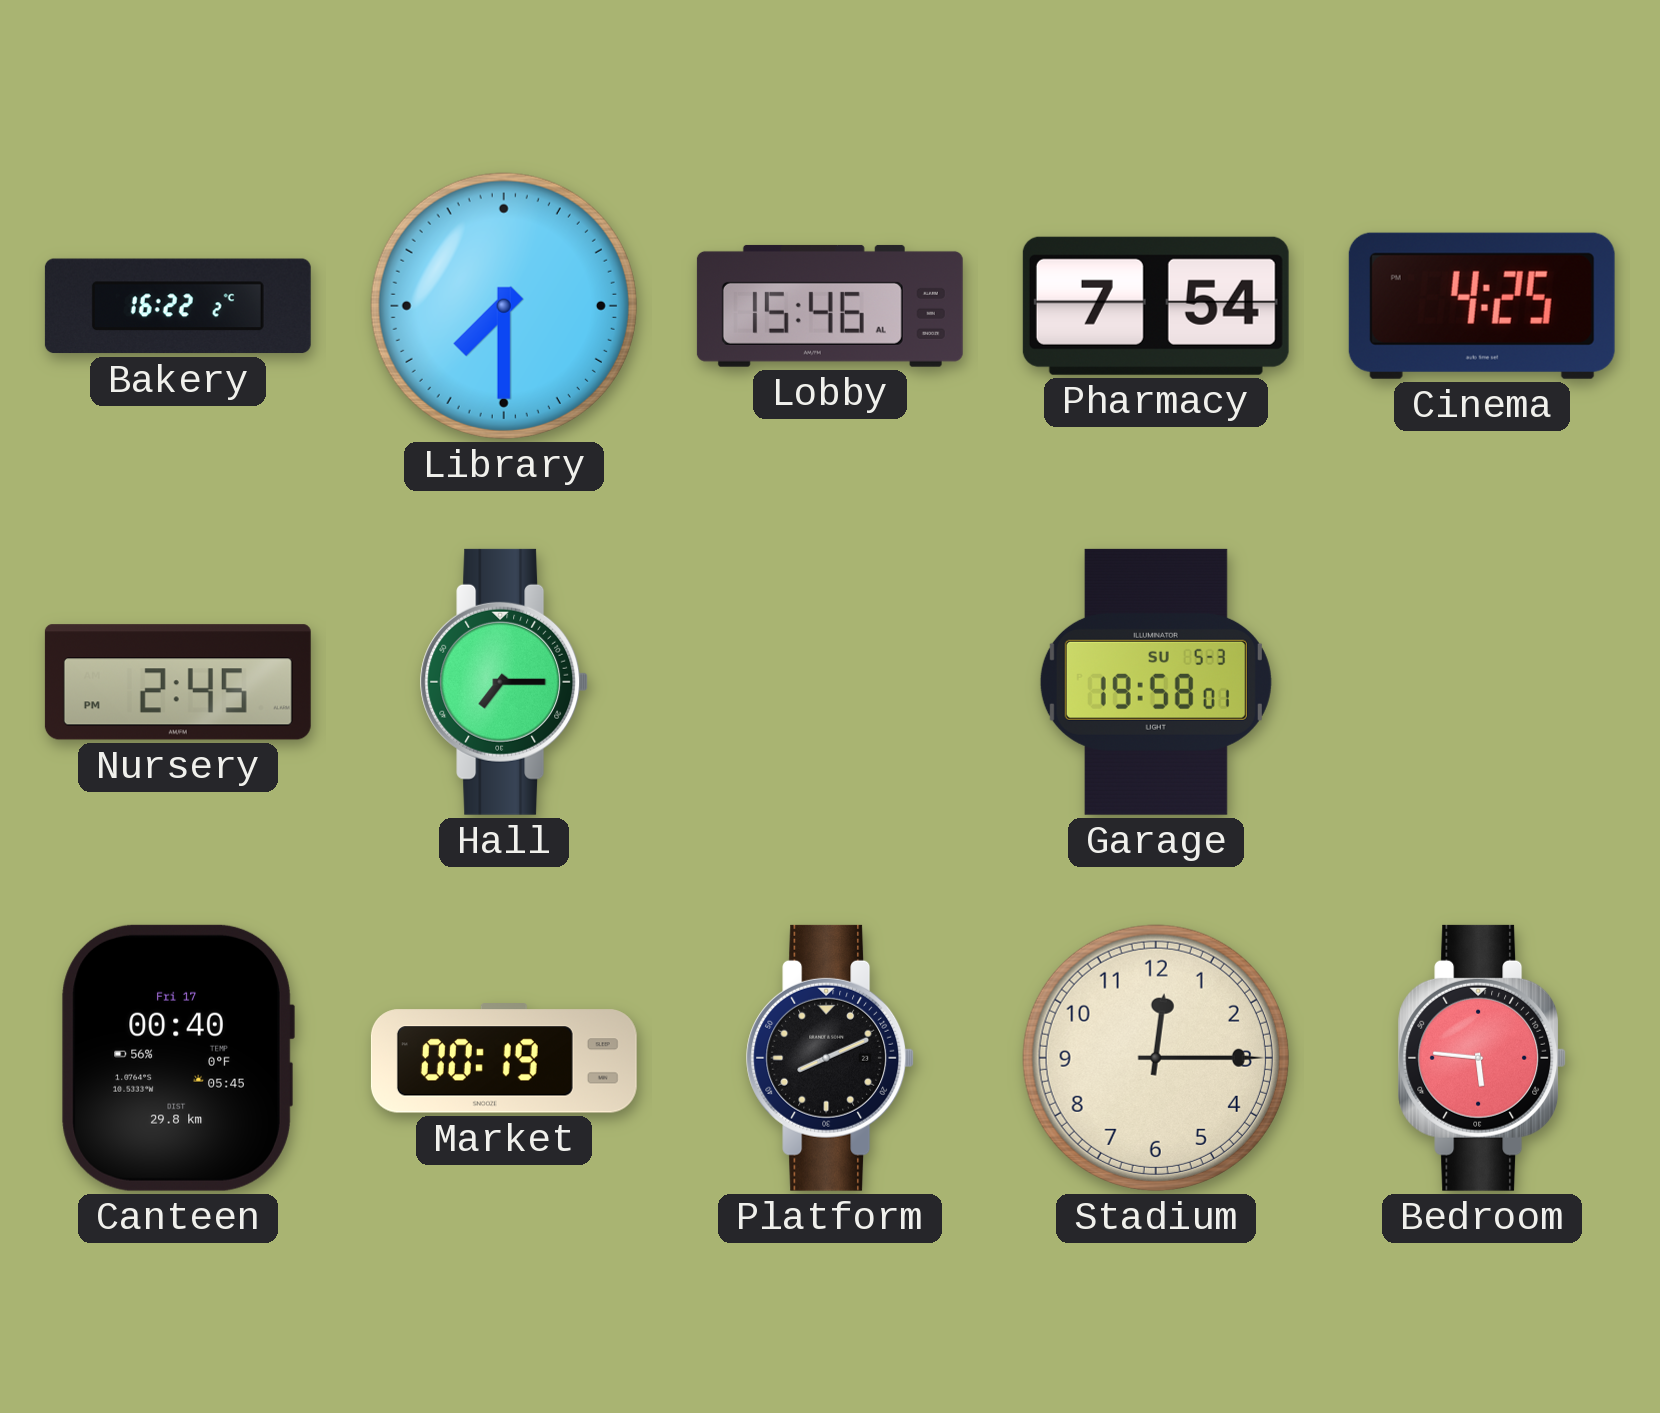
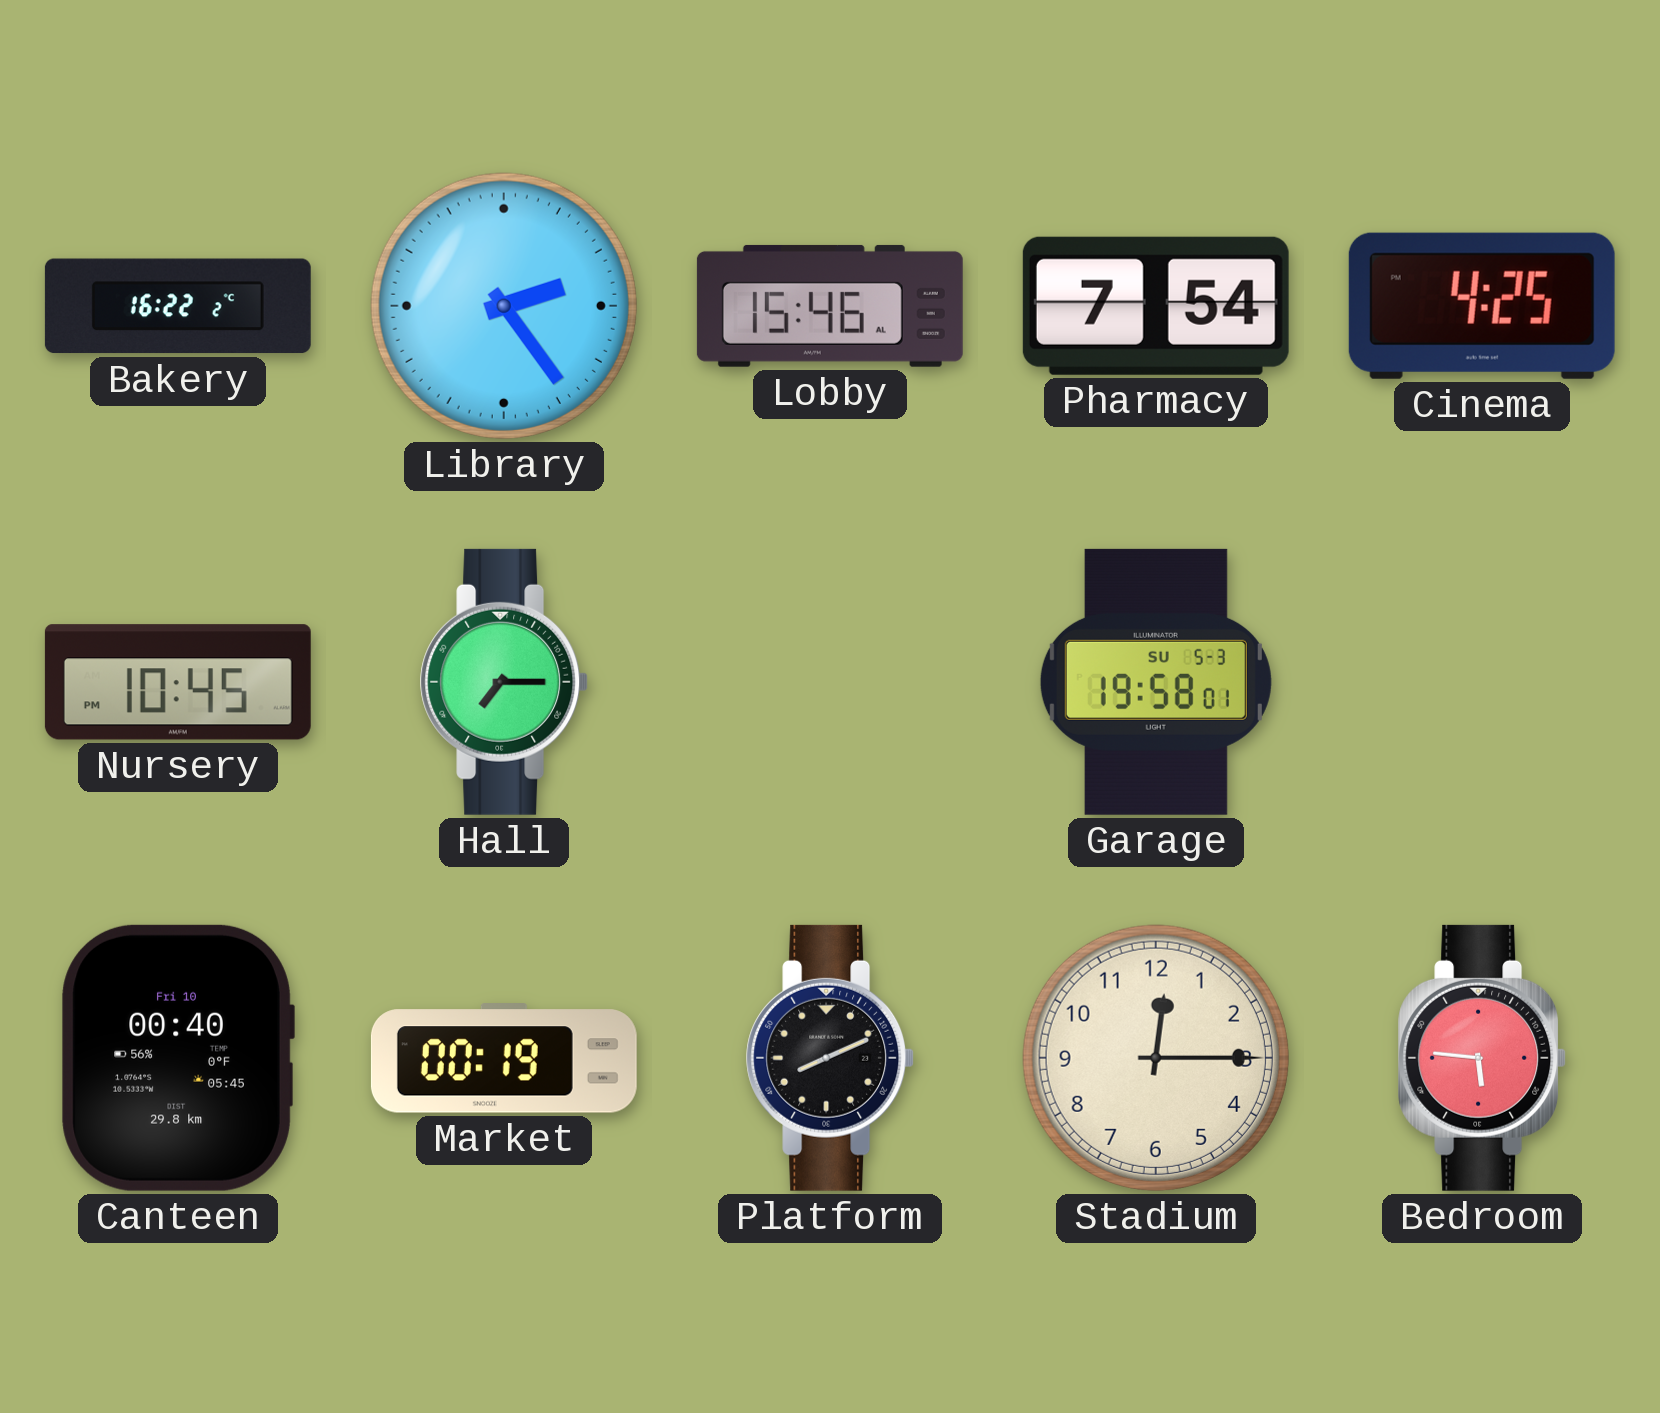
Library: 7:30 -> 2:24
Nursery: 2:45 -> 10:45
Canteen date: Fri 17 -> Fri 10
